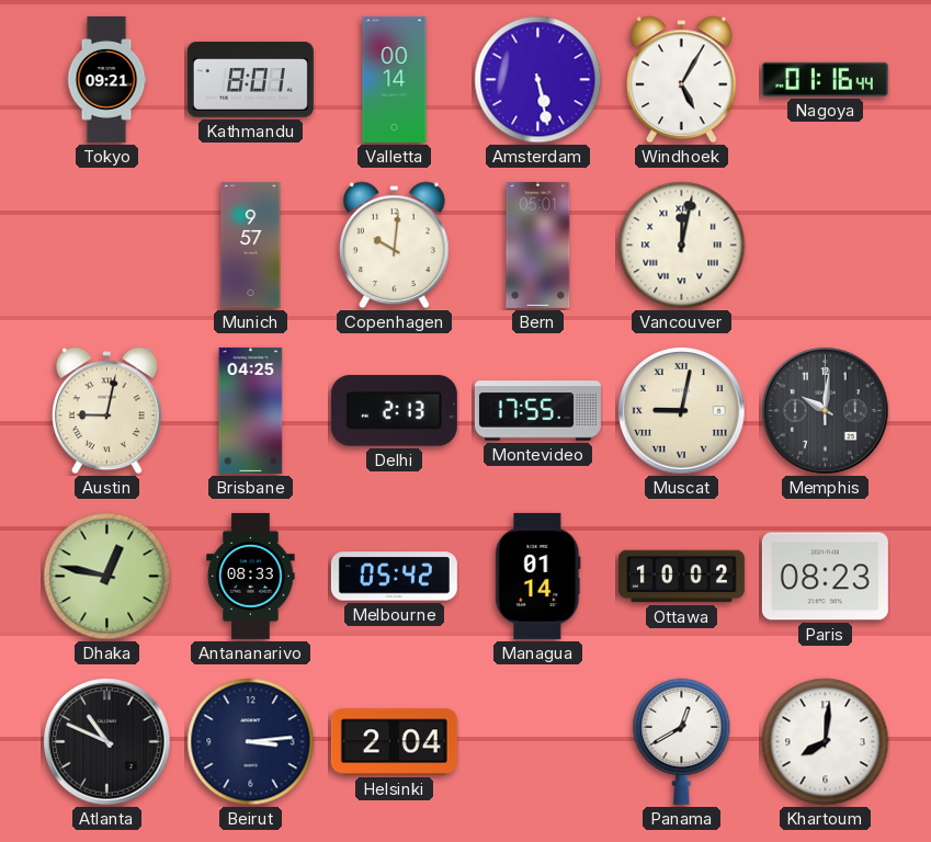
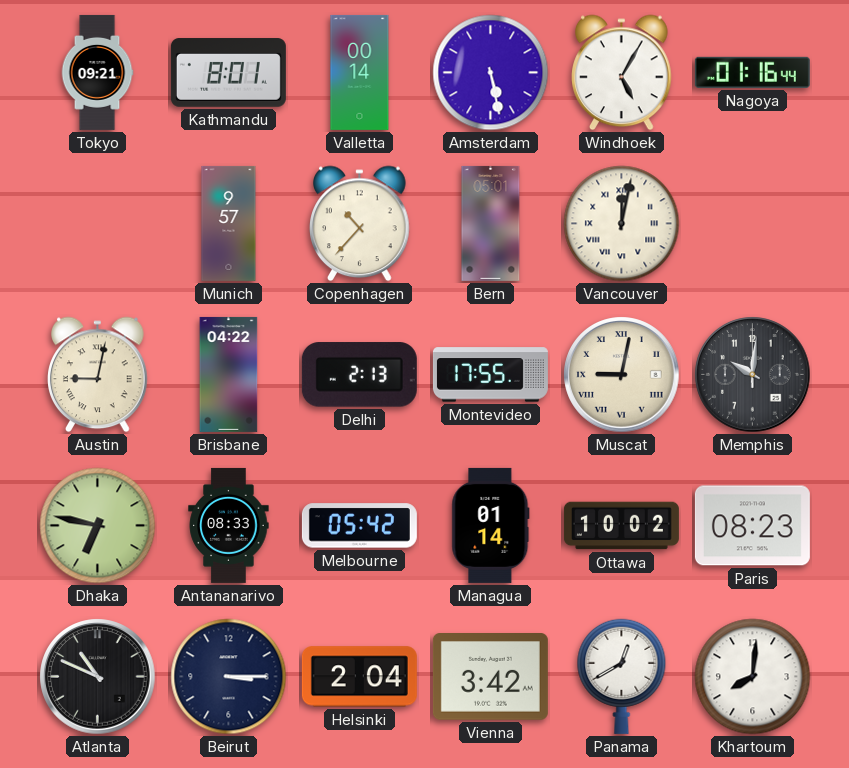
Copenhagen: 10:01 -> 10:37
Brisbane: 04:25 -> 04:22
Dhaka: 12:47 -> 6:47
Beirut: 3:14 -> 3:15
Vienna: none -> 3:42
